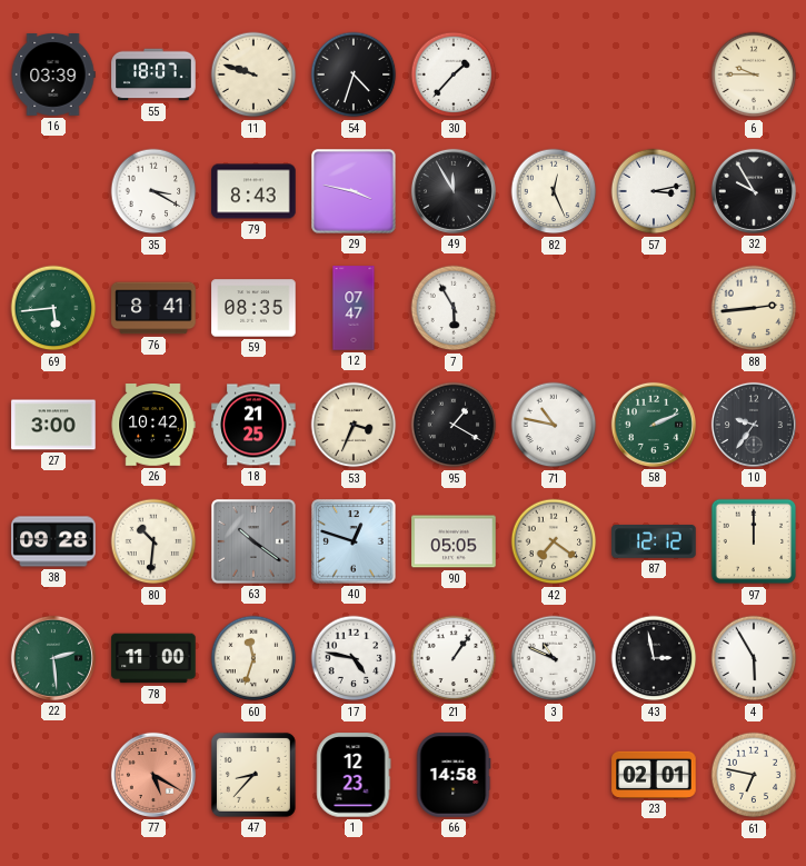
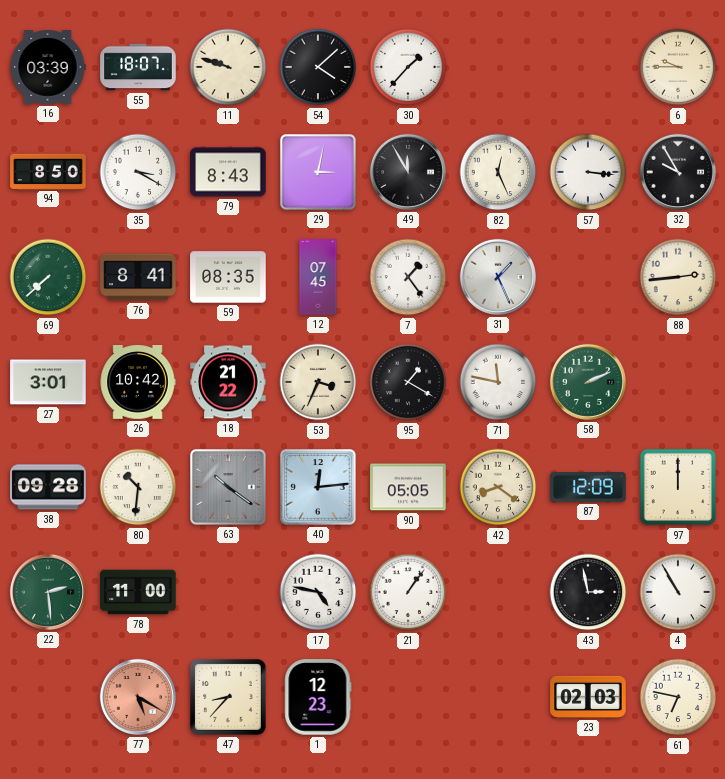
54: 4:33 -> 4:08
94: none -> 8:50
29: 3:47 -> 3:02
57: 3:13 -> 3:16
69: 5:44 -> 7:38
12: 07:47 -> 07:45
7: 5:55 -> 1:24
31: none -> 1:26
27: 3:00 -> 3:01
18: 21:25 -> 21:22
71: 10:47 -> 11:47
10: 9:36 -> none
40: 12:48 -> 12:14
42: 7:21 -> 8:21
87: 12:12 -> 12:09
60: 11:33 -> none
3: 10:49 -> none
4: 5:55 -> 10:55
66: 14:58 -> none
23: 02:01 -> 02:03
